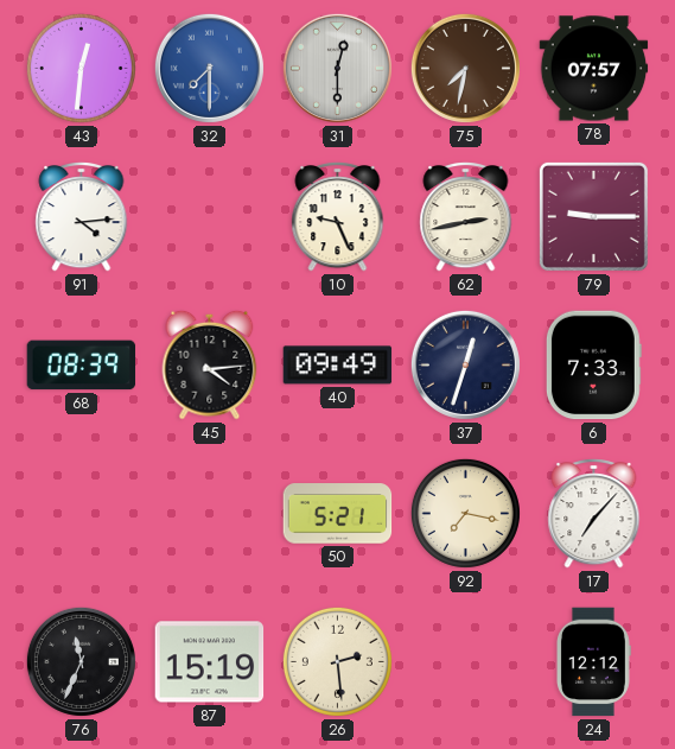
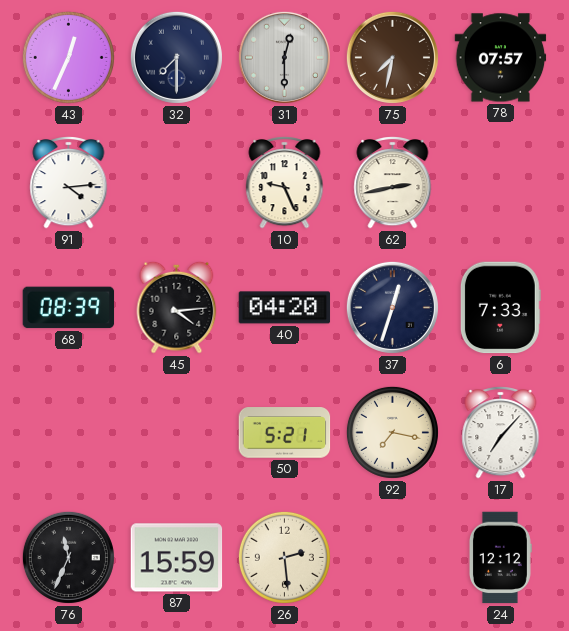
43: 12:31 -> 12:34
32 dial: blue -> navy
79: 9:15 -> none
40: 09:49 -> 04:20
87: 15:19 -> 15:59
